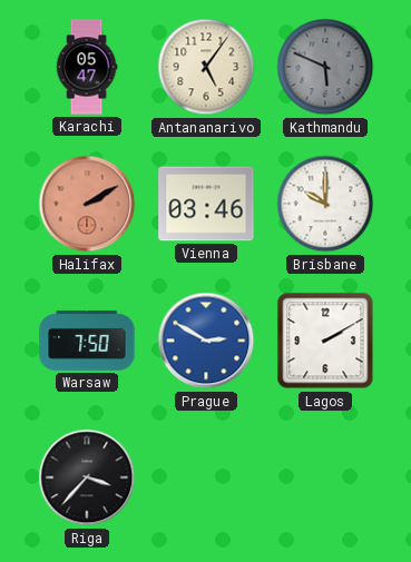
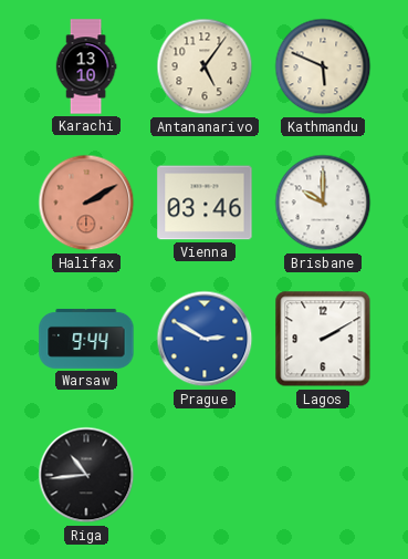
Karachi: 05:47 -> 13:10
Kathmandu dial: grey -> cream
Warsaw: 7:50 -> 9:44
Riga: 3:37 -> 10:44
